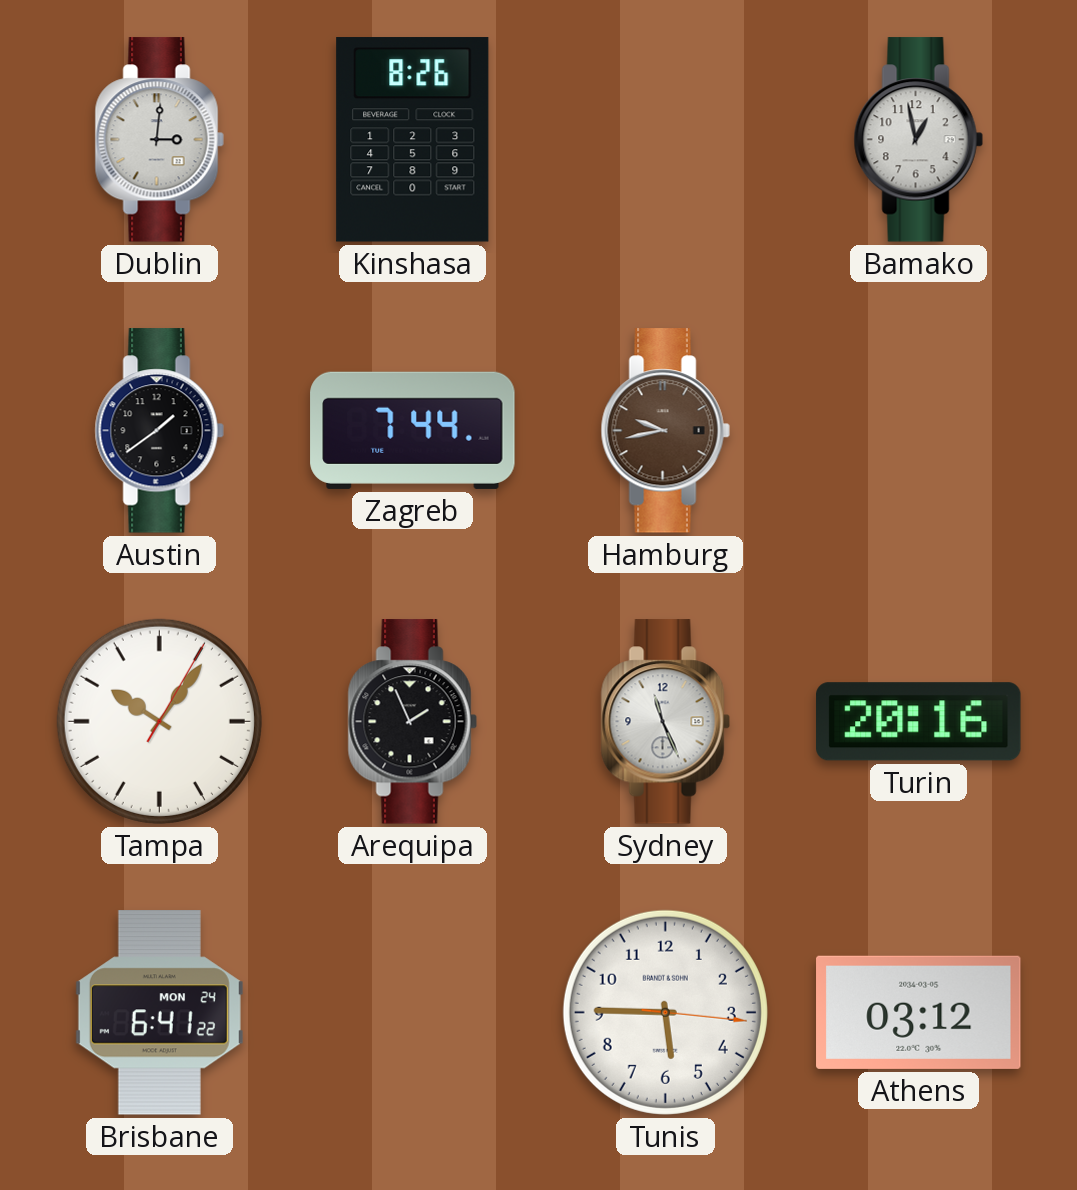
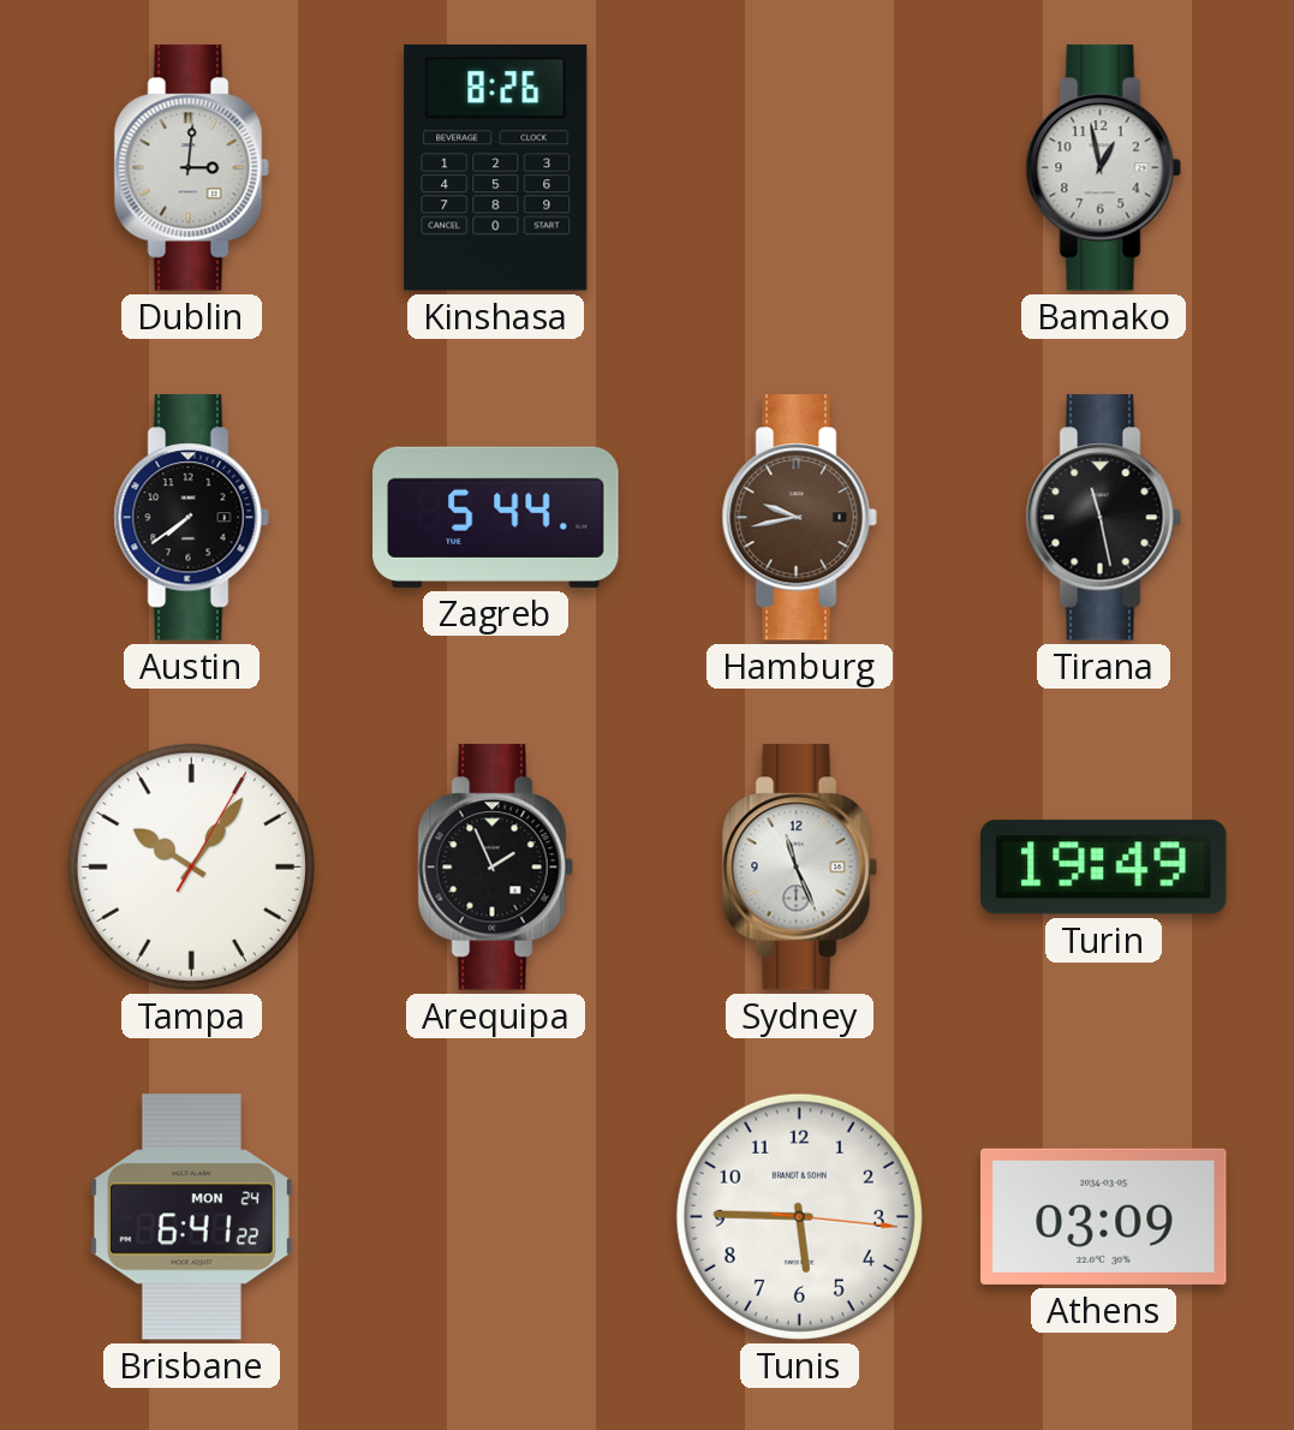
Austin: 1:39 -> 7:39
Zagreb: 7:44 -> 5:44
Tirana: none -> 11:28
Turin: 20:16 -> 19:49
Athens: 03:12 -> 03:09
